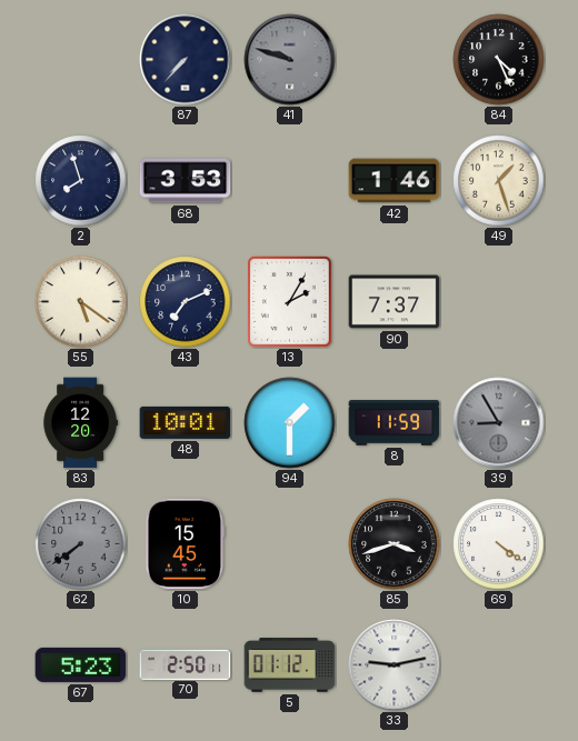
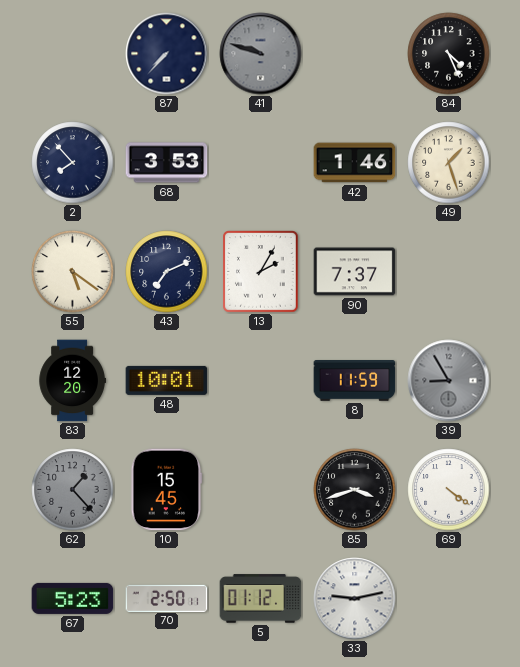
2: 7:57 -> 7:53
94: 1:30 -> none
62: 7:39 -> 1:23
